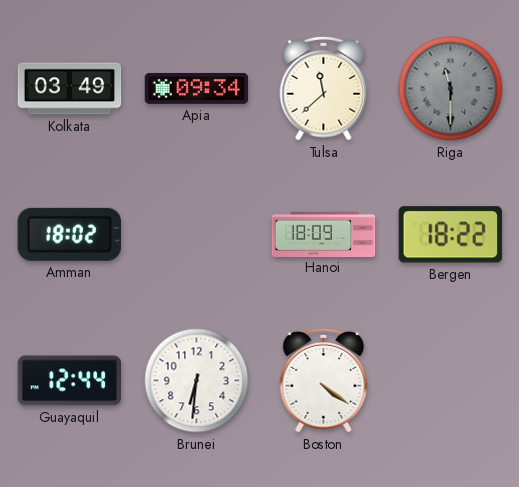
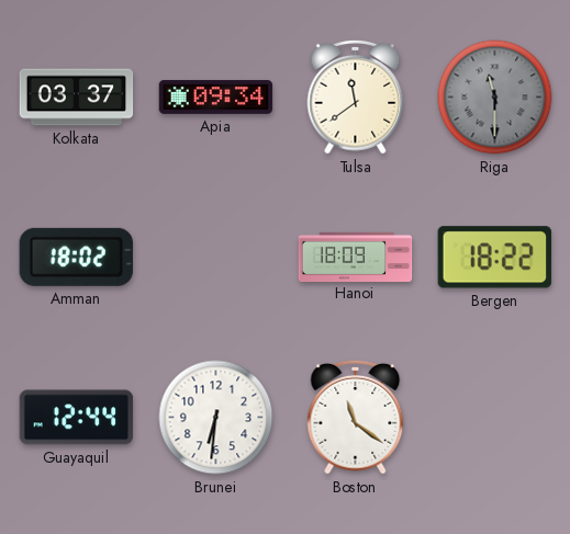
Kolkata: 03:49 -> 03:37
Tulsa: 11:38 -> 11:39
Boston: 4:21 -> 11:21
